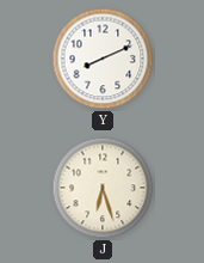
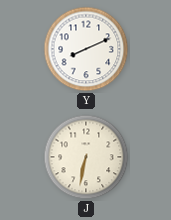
J: 6:27 -> 6:32
